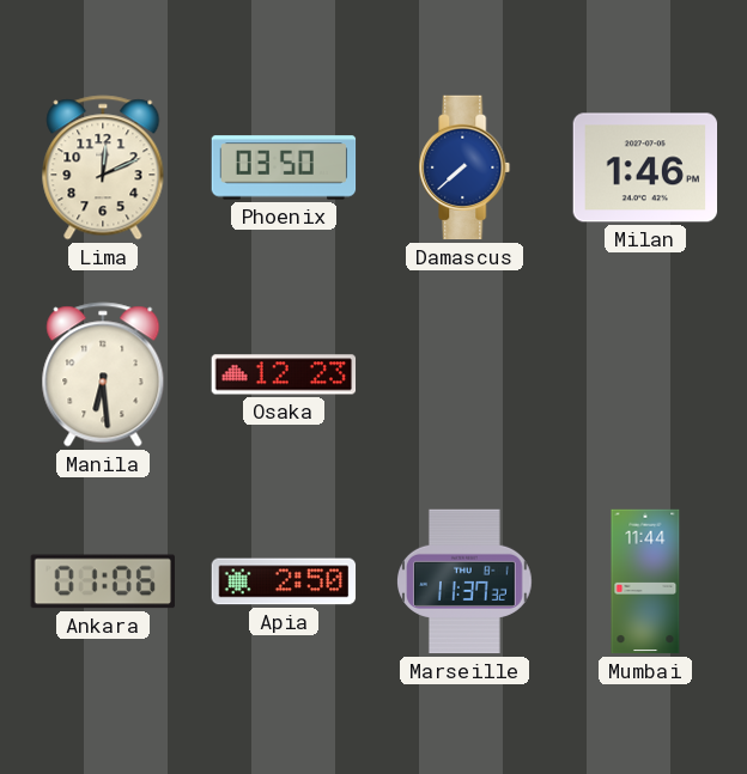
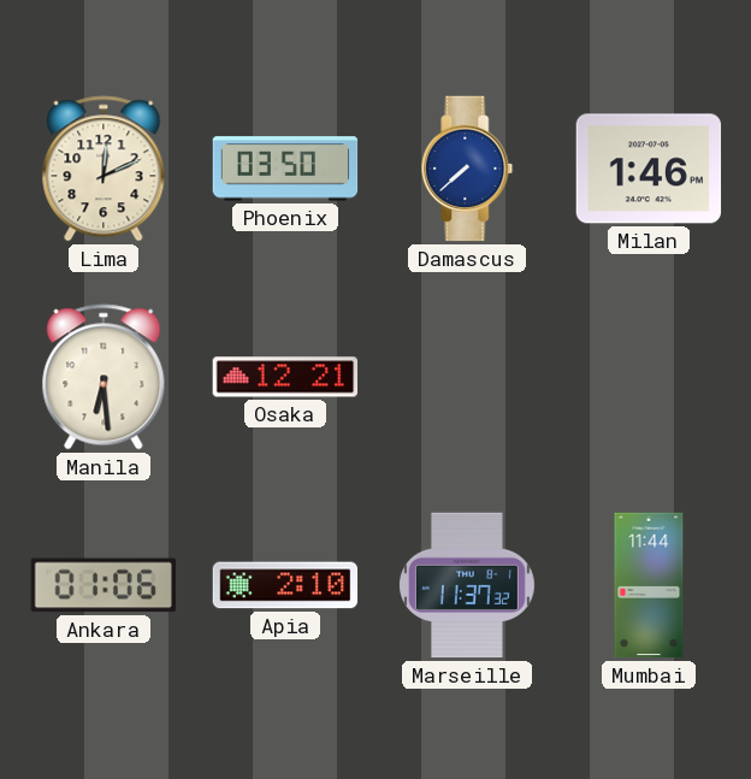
Osaka: 12:23 -> 12:21
Apia: 2:50 -> 2:10
